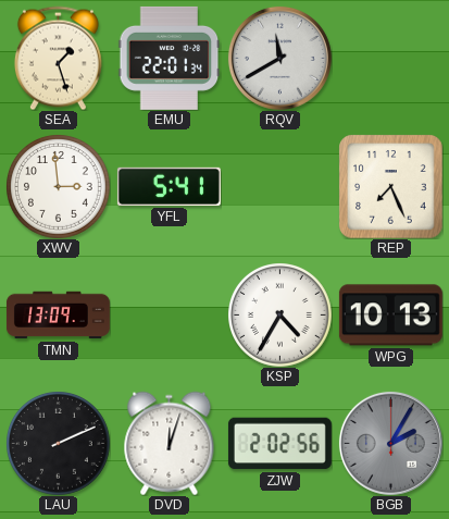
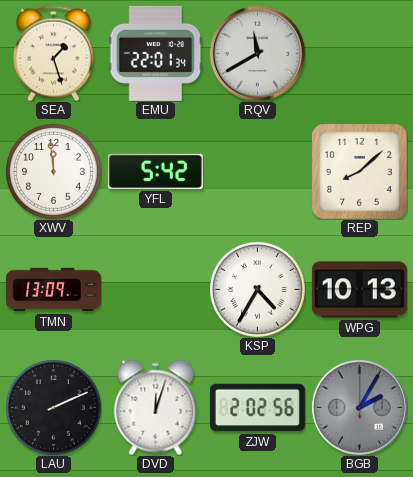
XWV: 2:59 -> 11:59
YFL: 5:41 -> 5:42
REP: 7:26 -> 8:08
